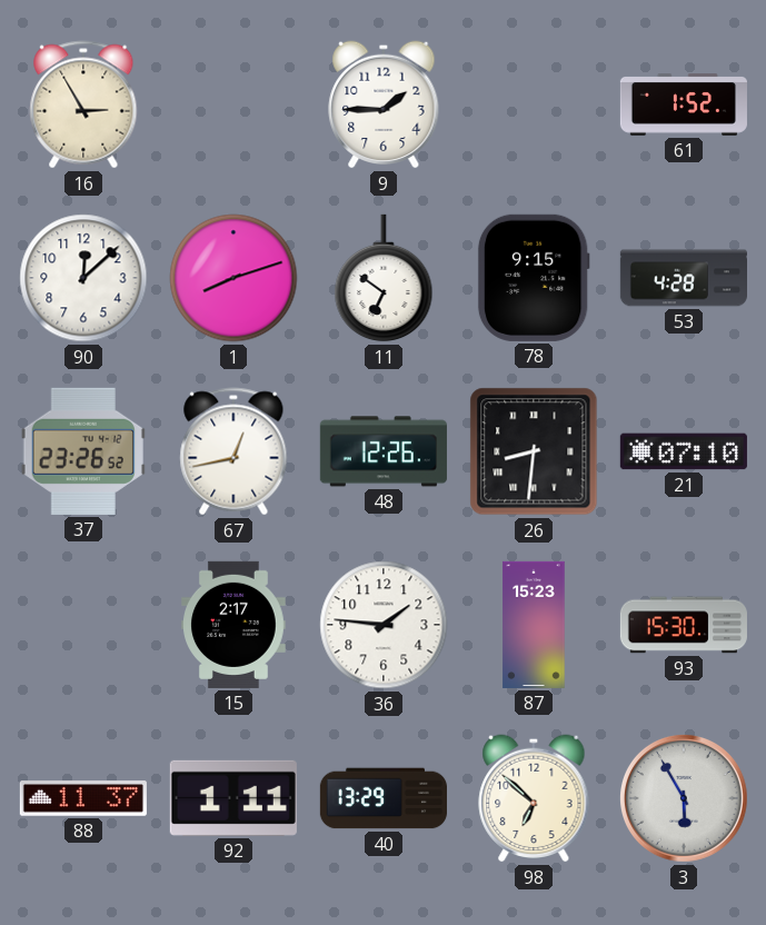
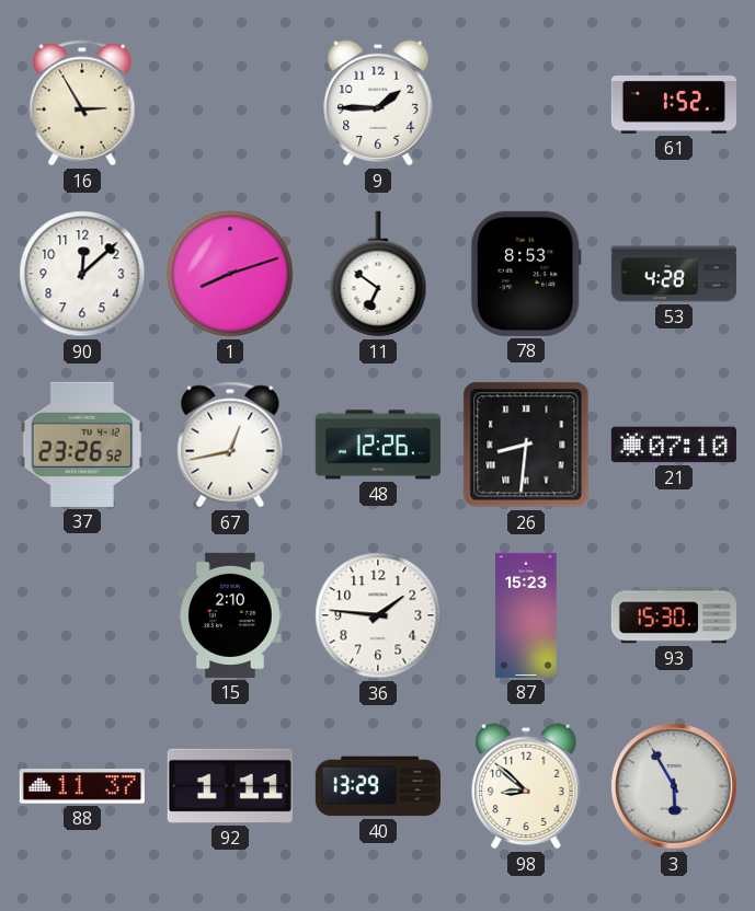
78: 9:15 -> 8:53
15: 2:17 -> 2:10
98: 6:52 -> 8:52
